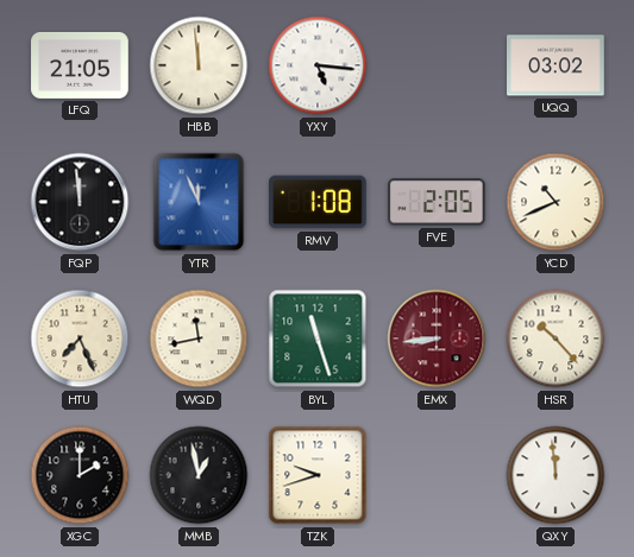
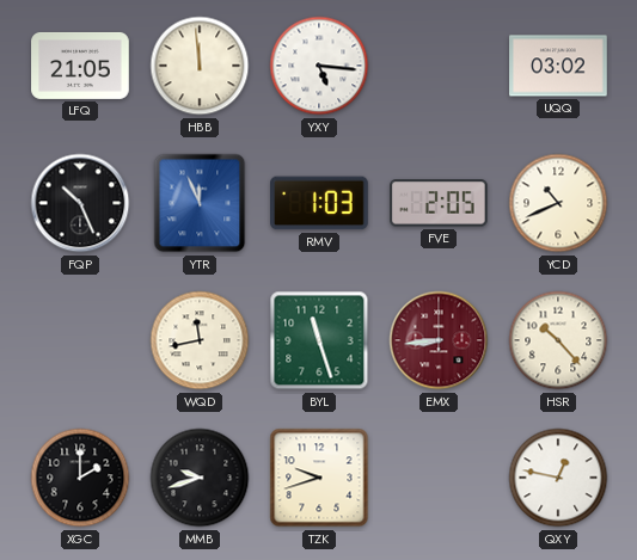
FQP: 11:59 -> 10:26
RMV: 1:08 -> 1:03
HTU: 7:26 -> none
MMB: 12:58 -> 9:42
QXY: 11:59 -> 12:47
